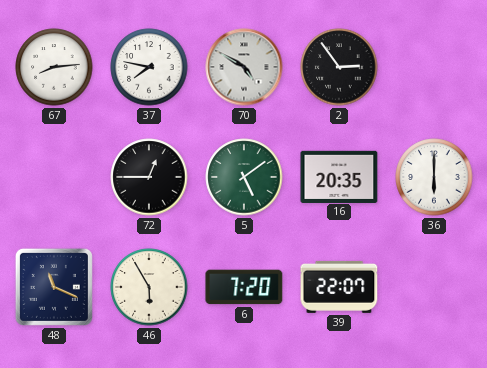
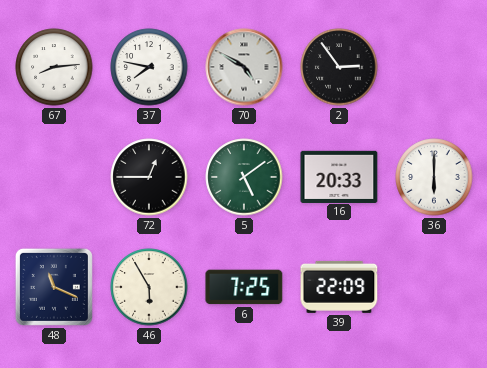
16: 20:35 -> 20:33
6: 7:20 -> 7:25
39: 22:07 -> 22:09
